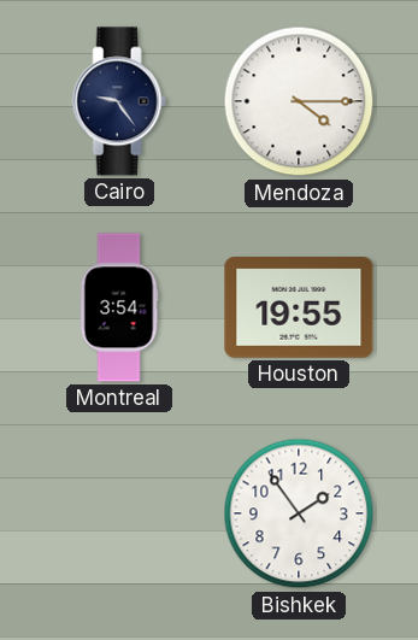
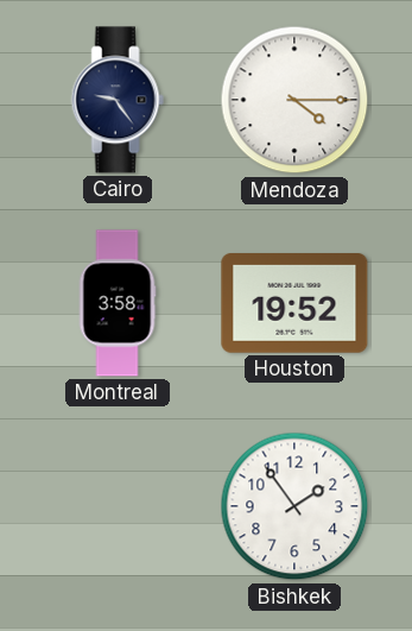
Montreal: 3:54 -> 3:58
Houston: 19:55 -> 19:52
